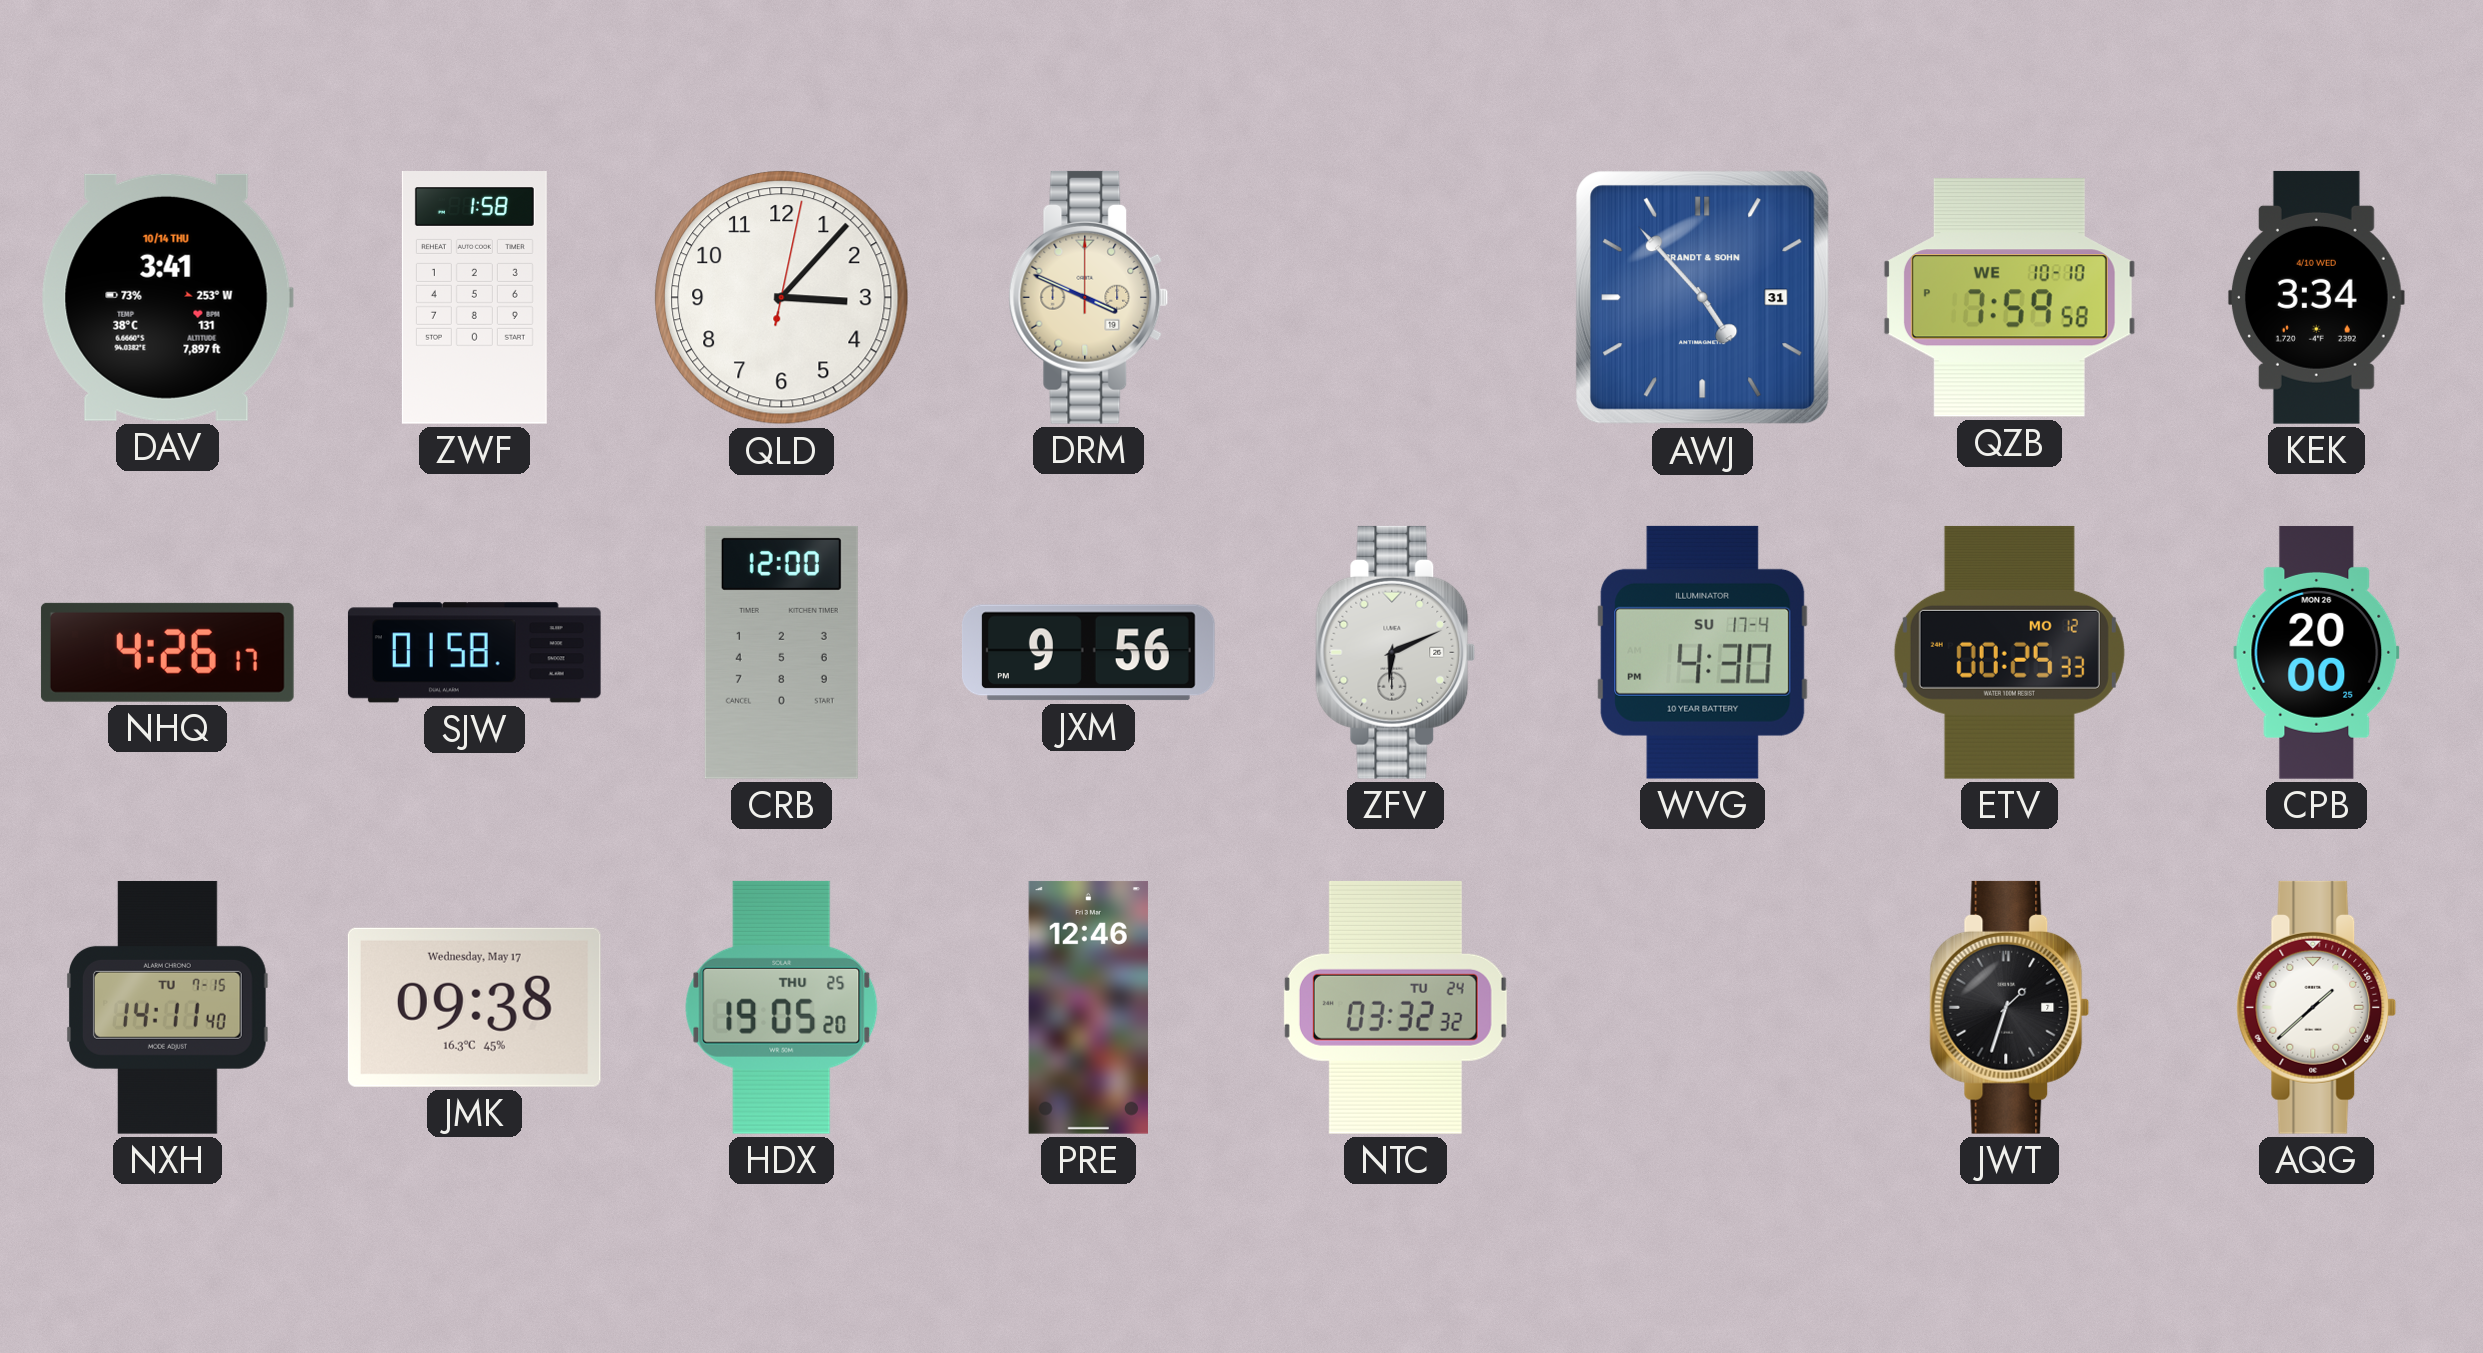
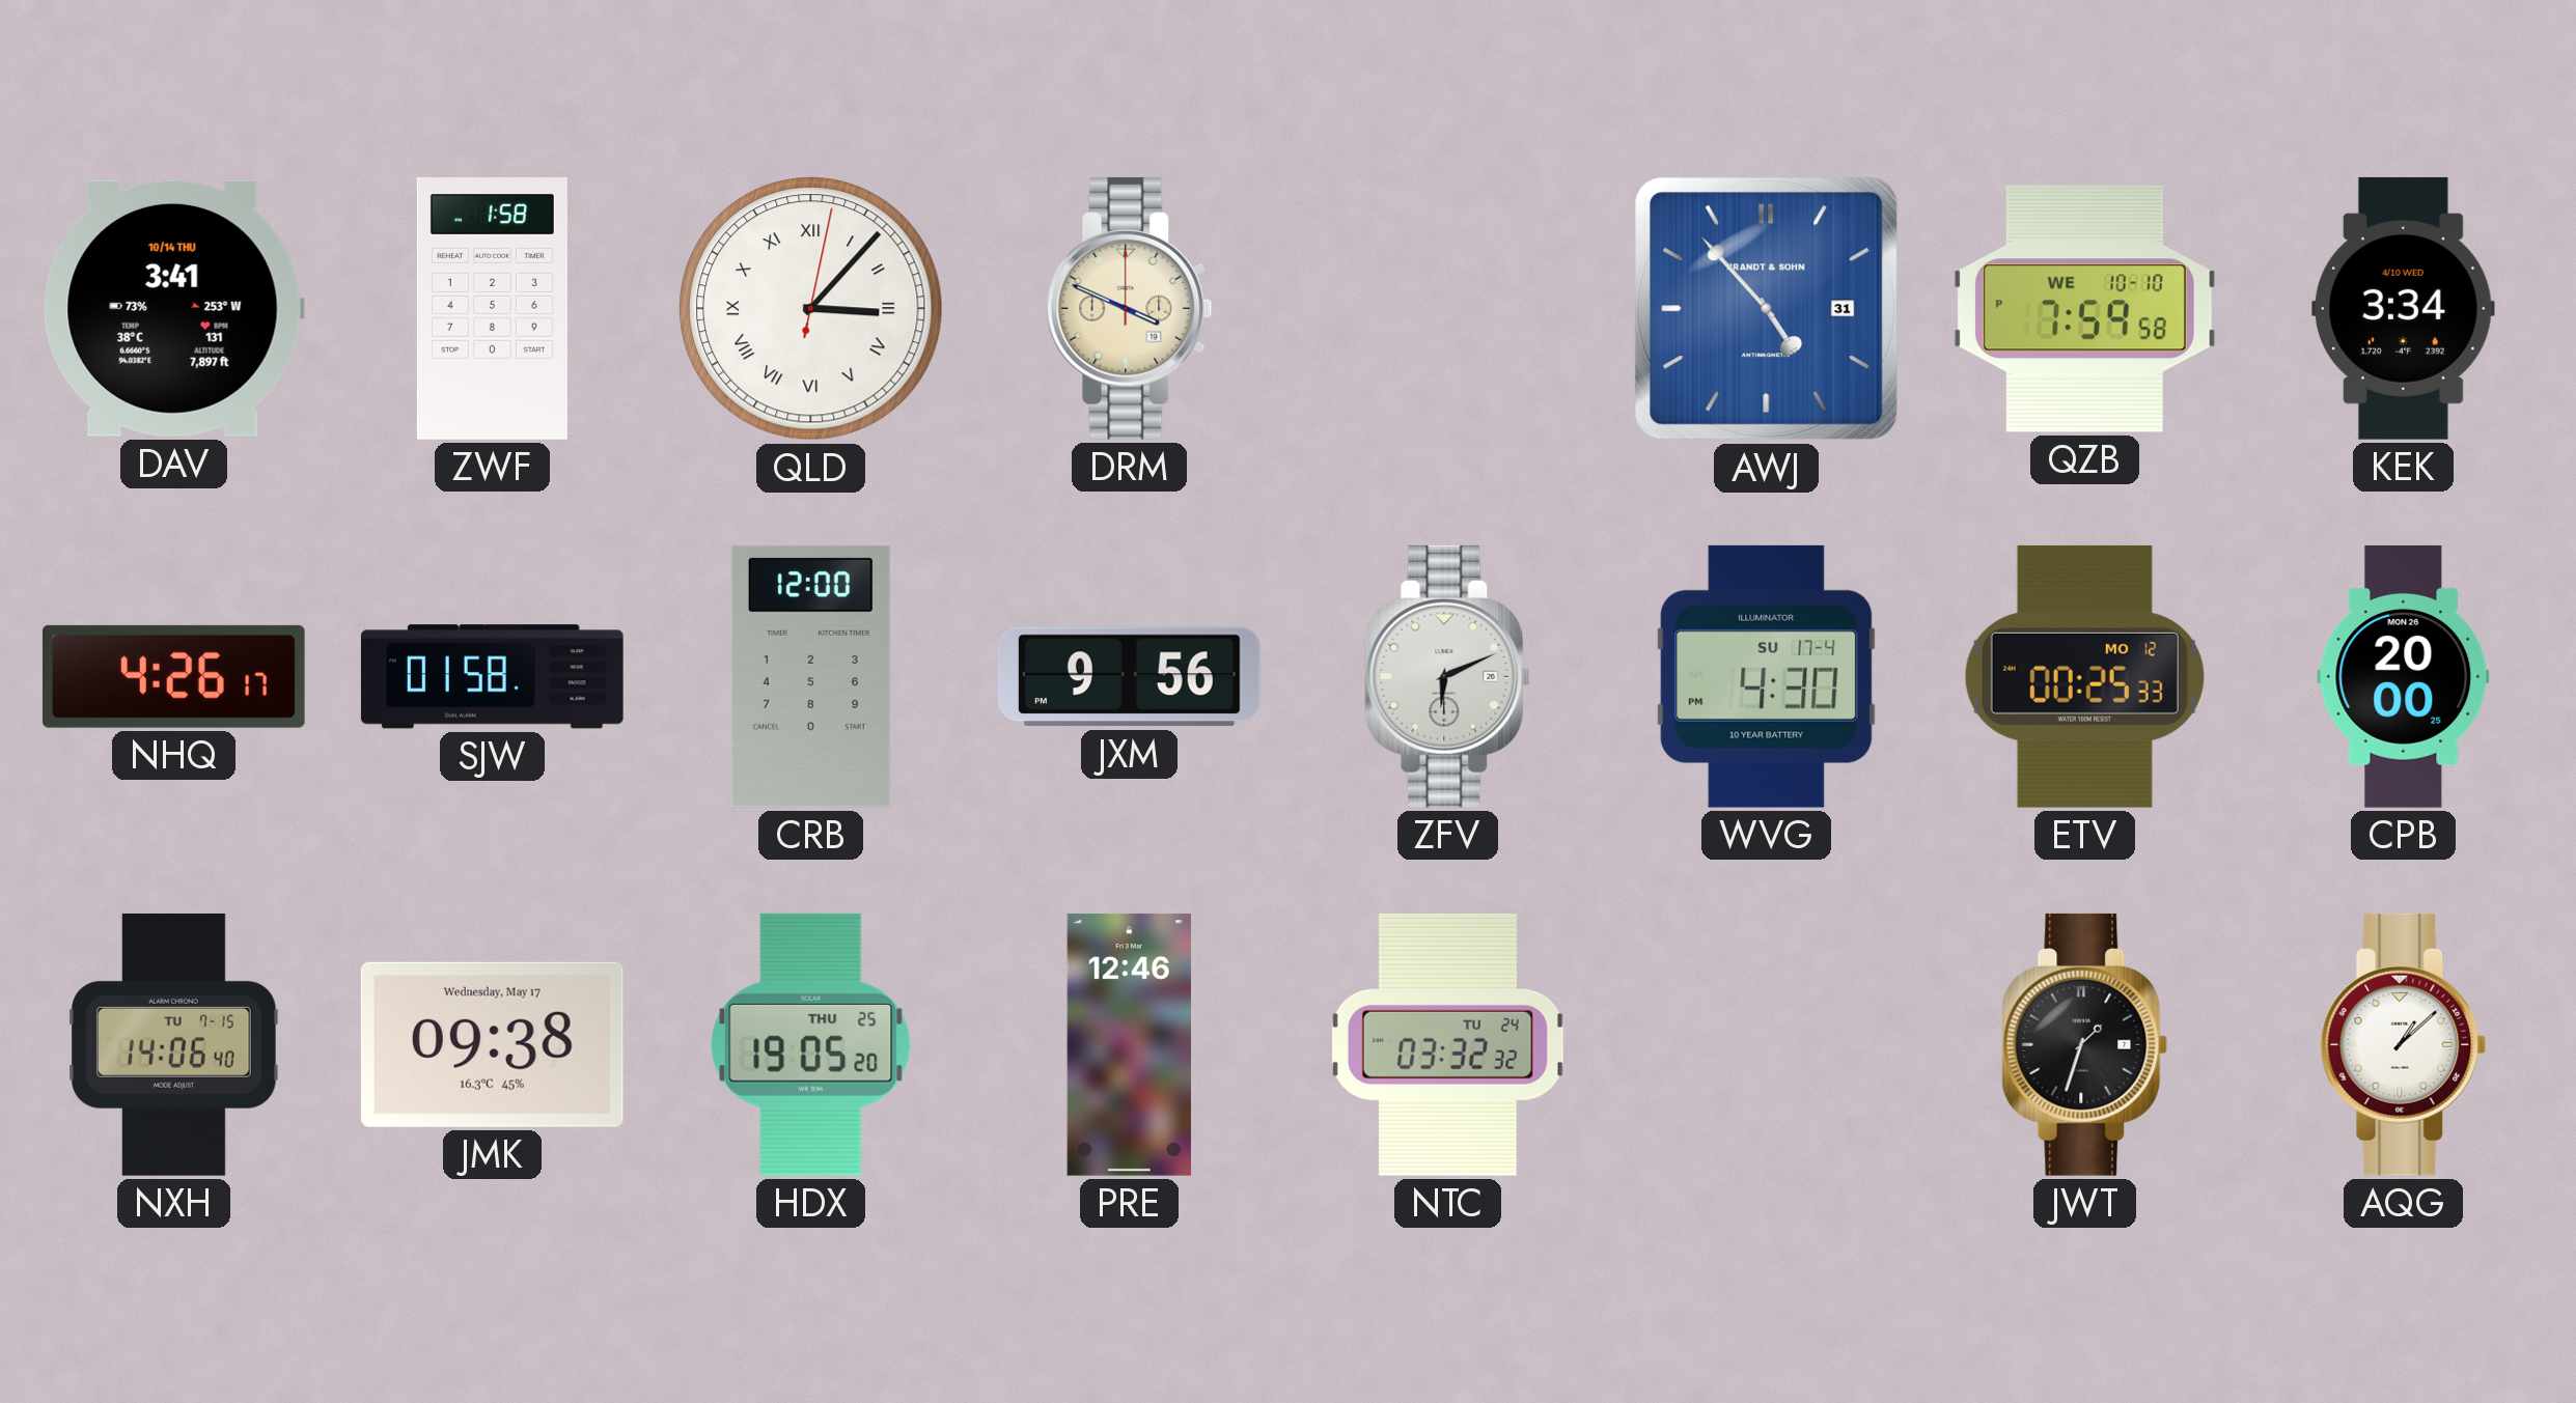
QLD numerals: Arabic -> Roman
NXH: 14:11 -> 14:06
AQG: 1:38 -> 1:08
